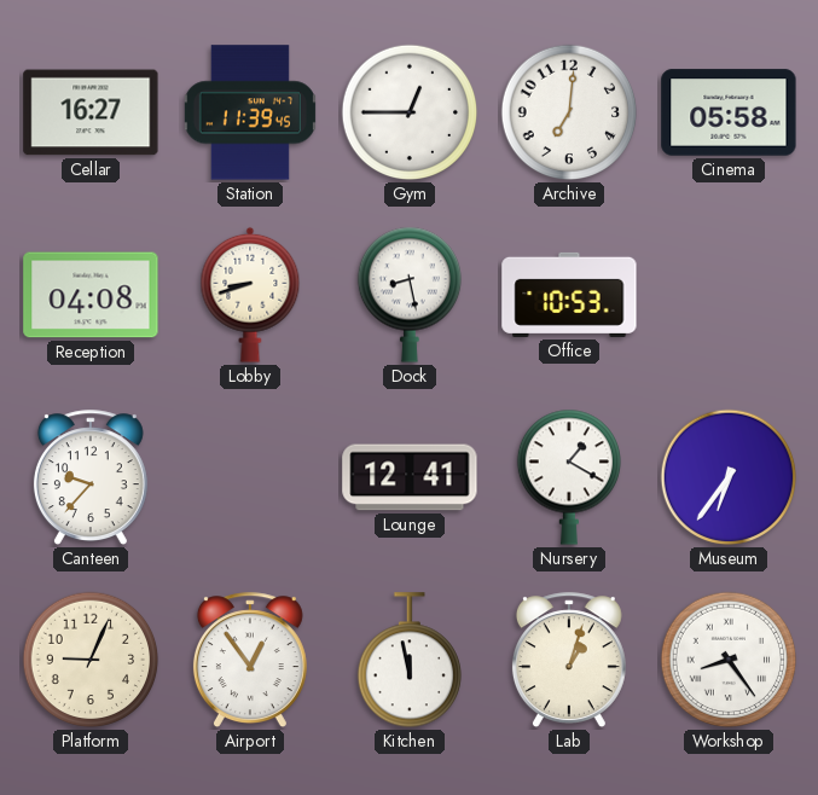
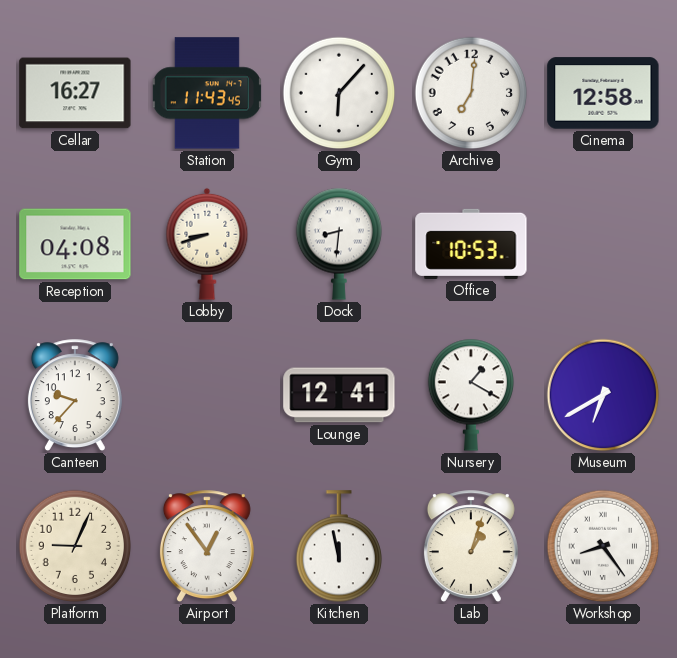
Station: 11:39 -> 11:43
Gym: 12:45 -> 6:07
Cinema: 05:58 -> 12:58
Dock: 8:28 -> 8:31
Museum: 6:36 -> 6:40
